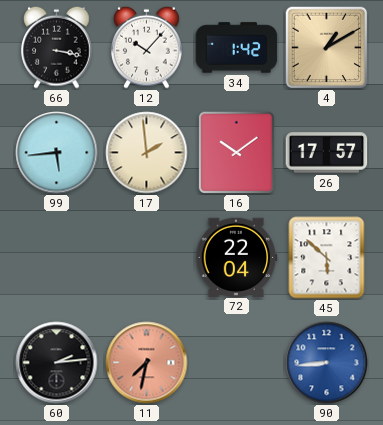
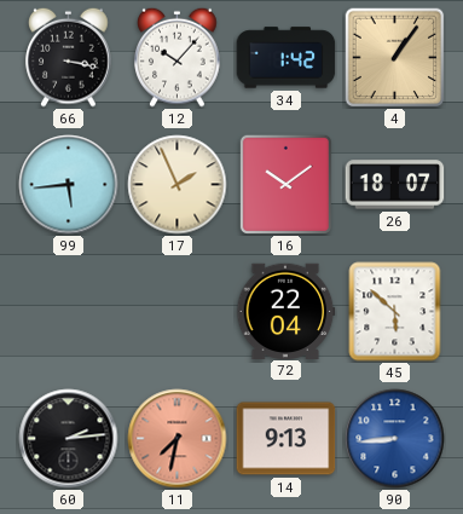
4: 1:10 -> 1:06
17: 1:59 -> 1:56
26: 17:57 -> 18:07
14: none -> 9:13
